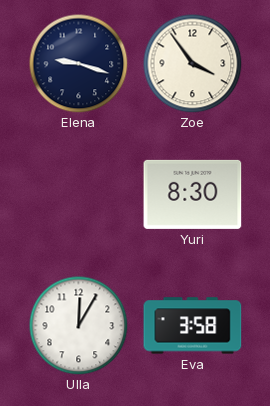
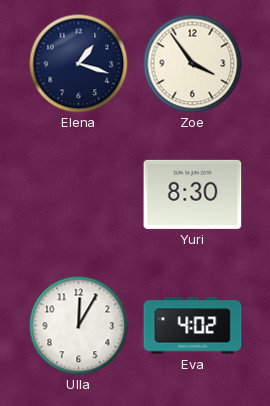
Elena: 9:18 -> 1:18
Eva: 3:58 -> 4:02
